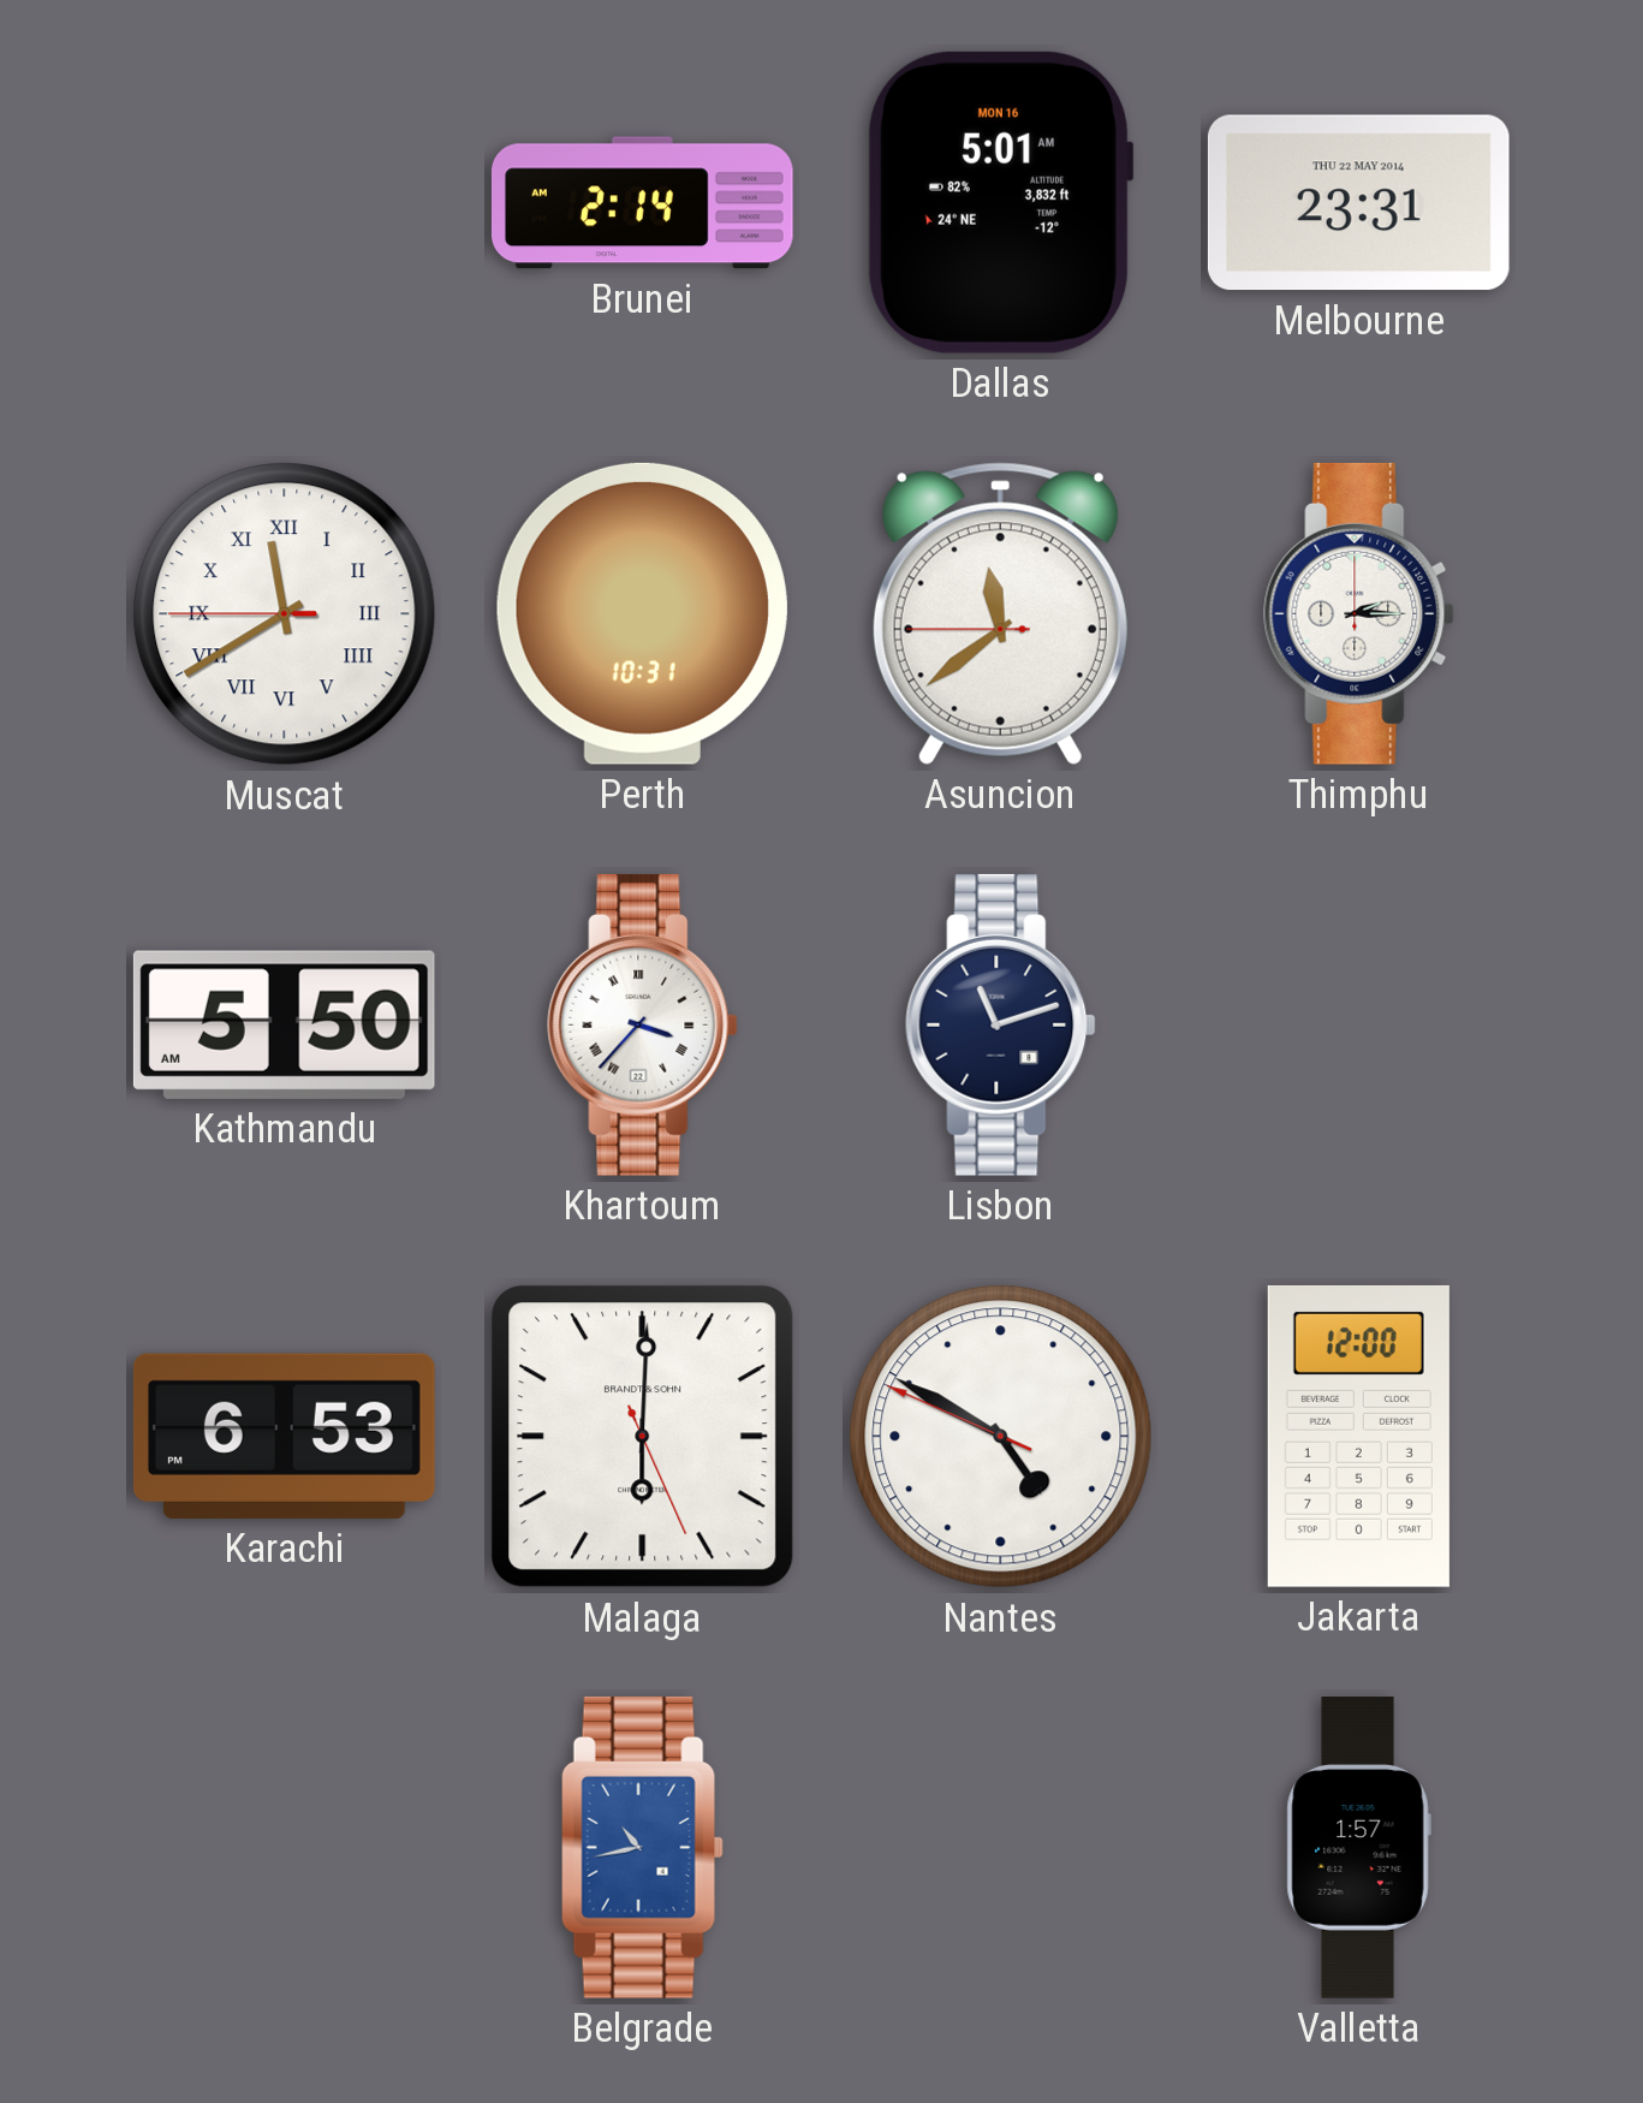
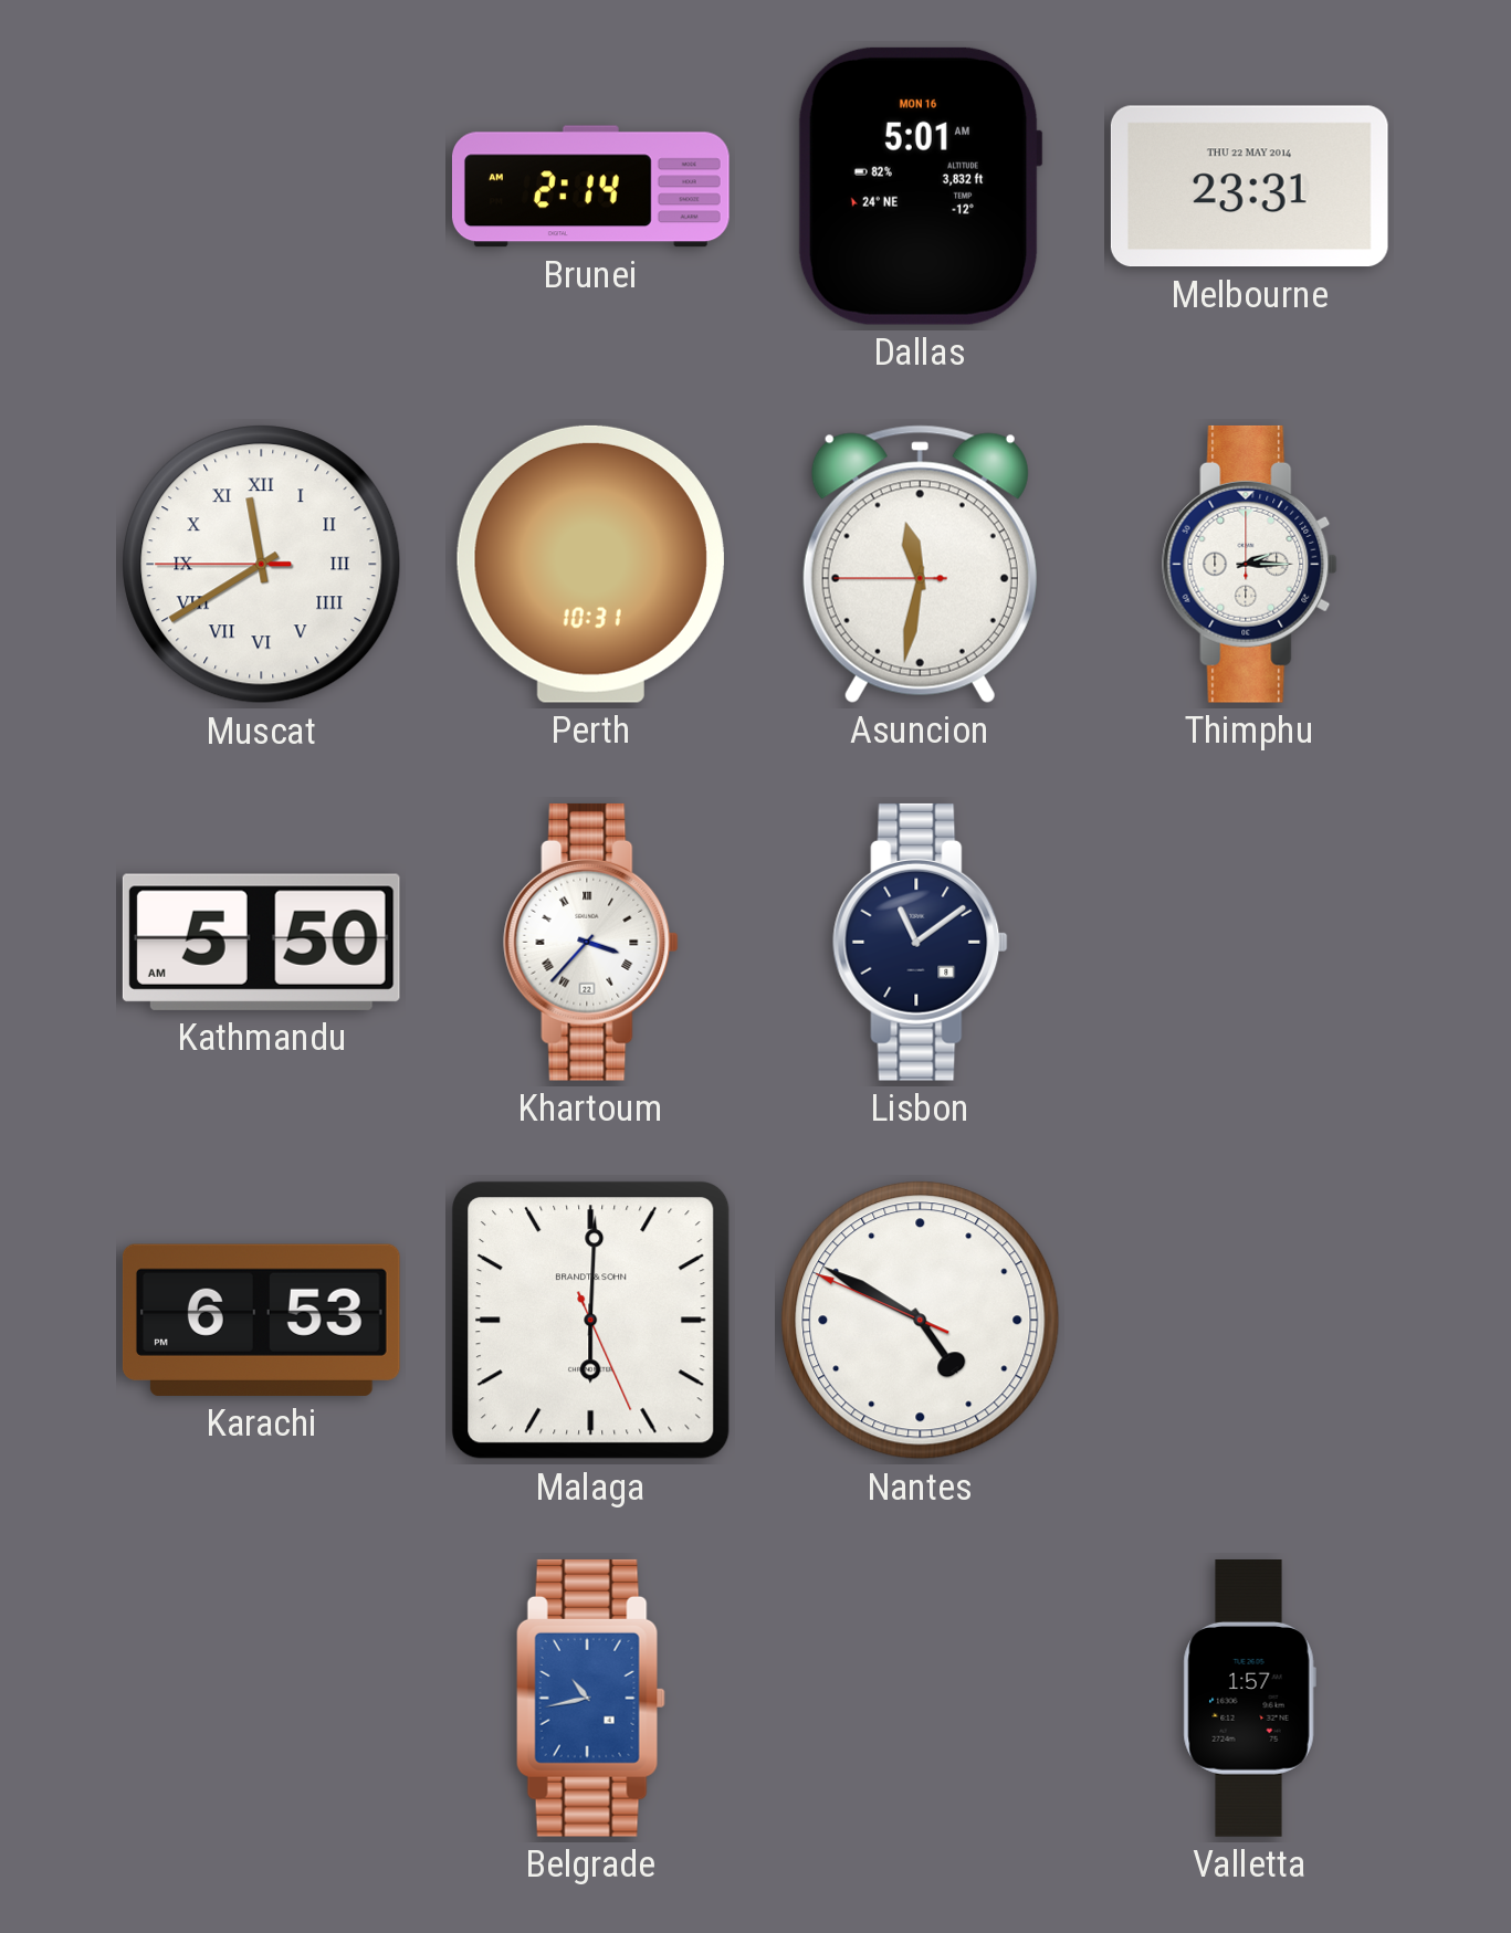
Asuncion: 11:38 -> 11:31
Lisbon: 11:12 -> 11:09
Jakarta: 12:00 -> none
